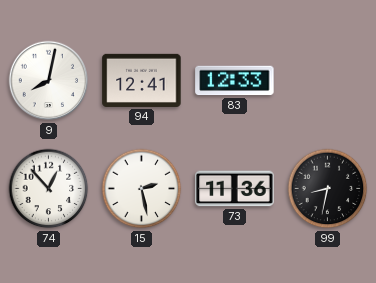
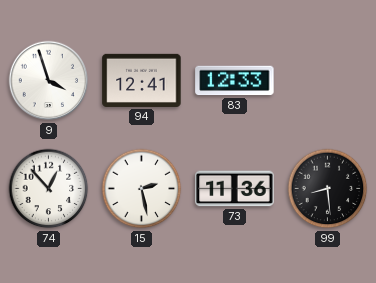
9: 8:02 -> 3:57
99: 8:32 -> 8:29
